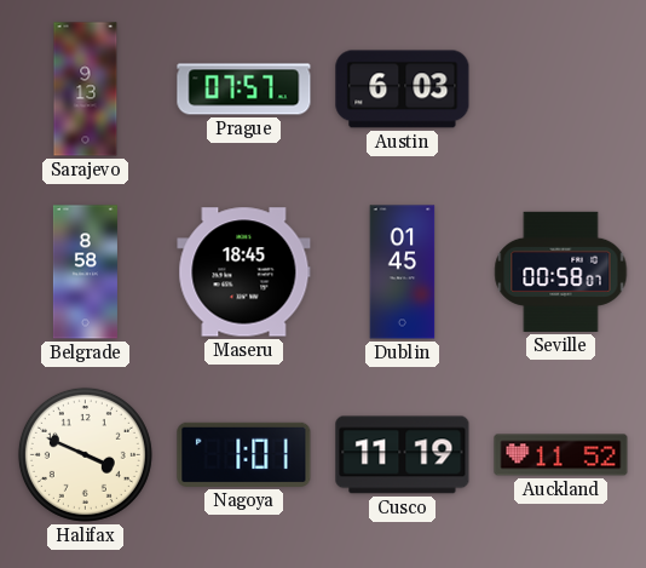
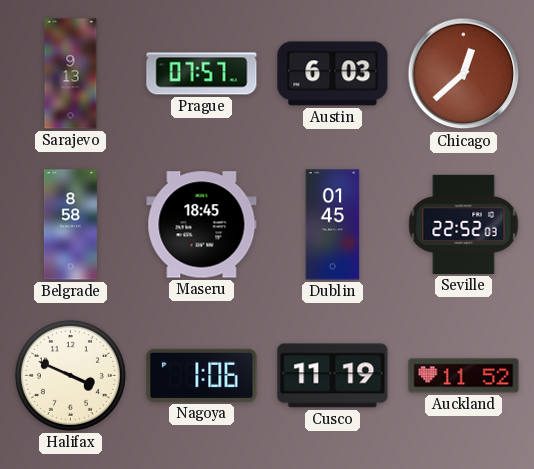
Chicago: none -> 12:38
Seville: 00:58 -> 22:52
Nagoya: 1:01 -> 1:06
